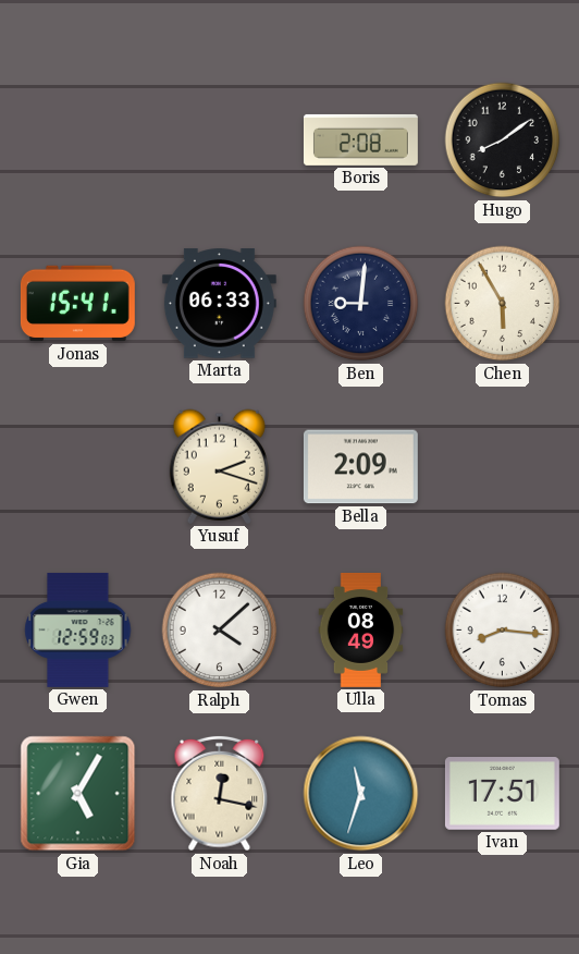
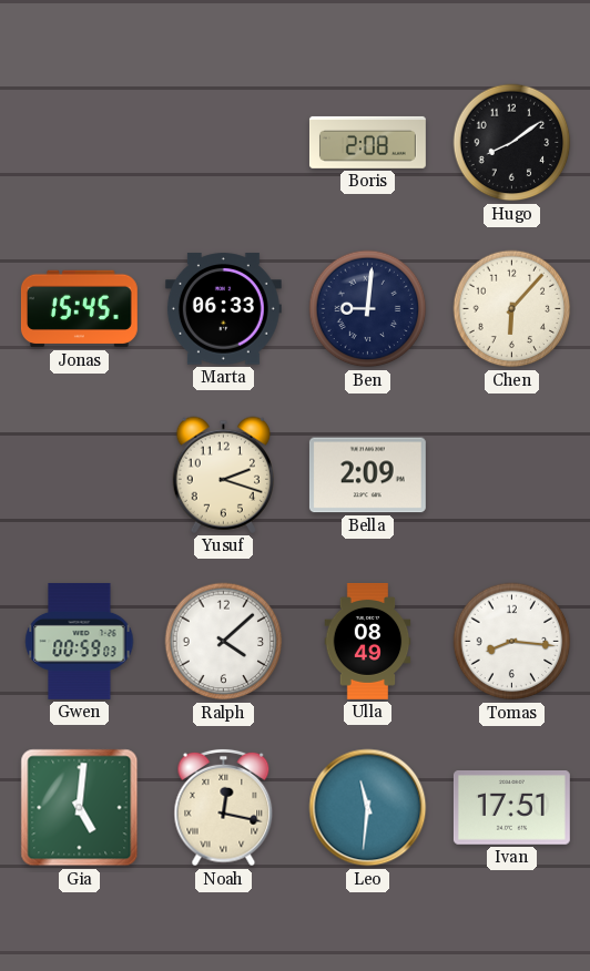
Jonas: 15:41 -> 15:45
Chen: 5:55 -> 6:07
Gwen: 12:59 -> 00:59
Gia: 5:05 -> 5:01
Leo: 11:33 -> 11:31
